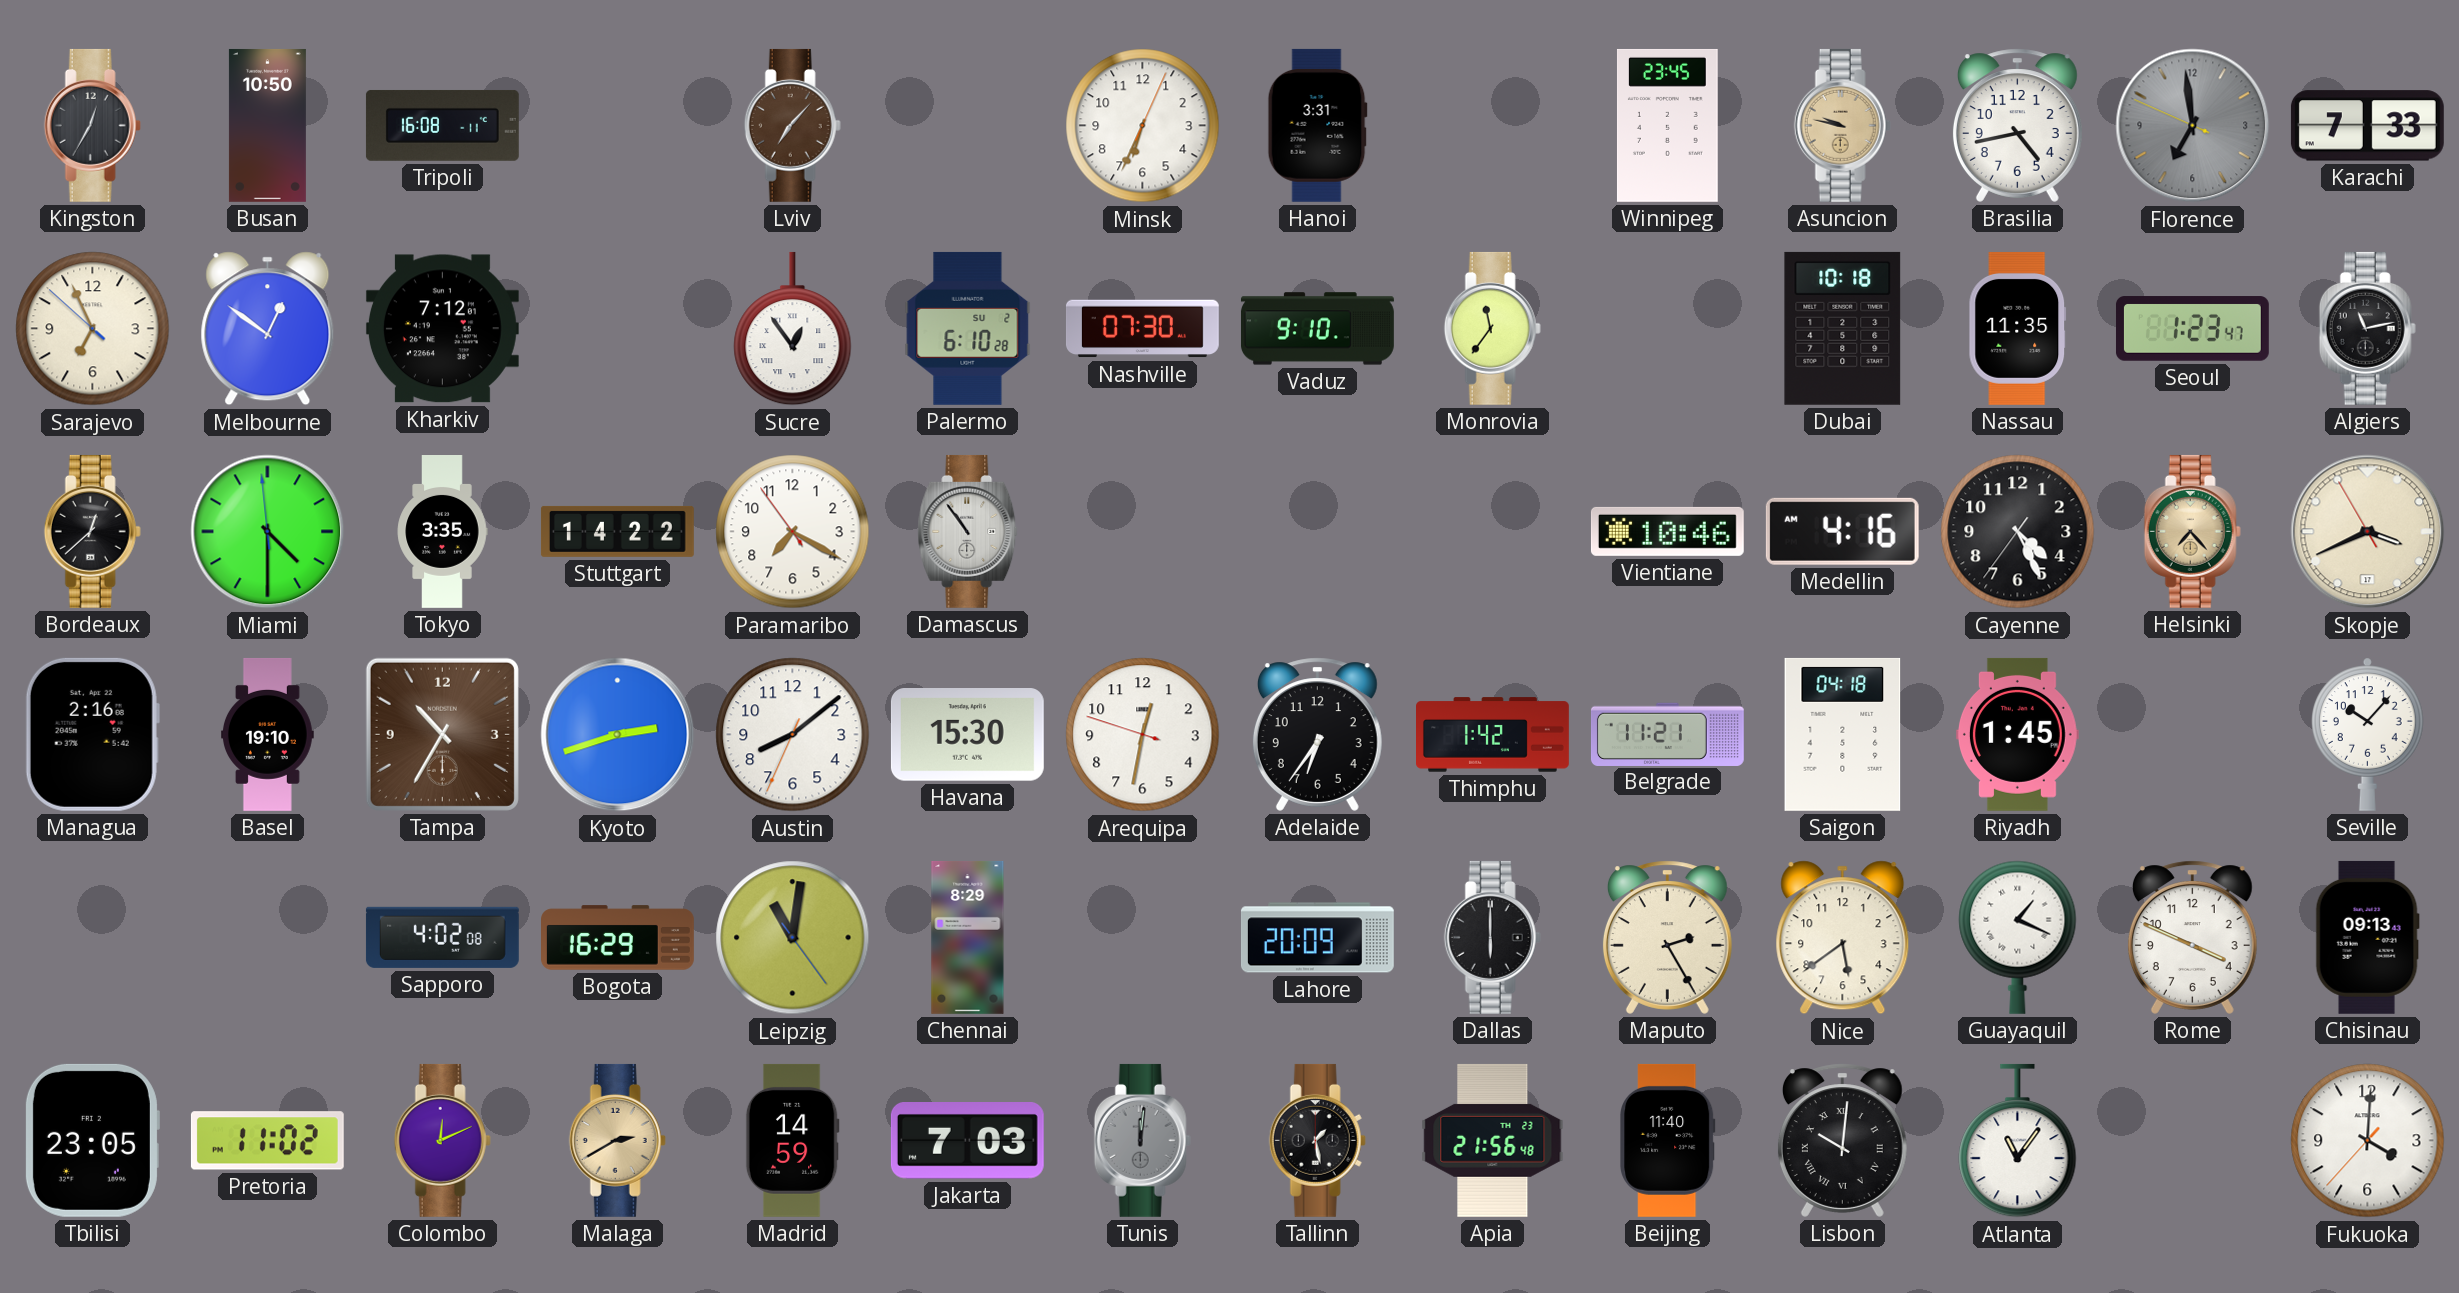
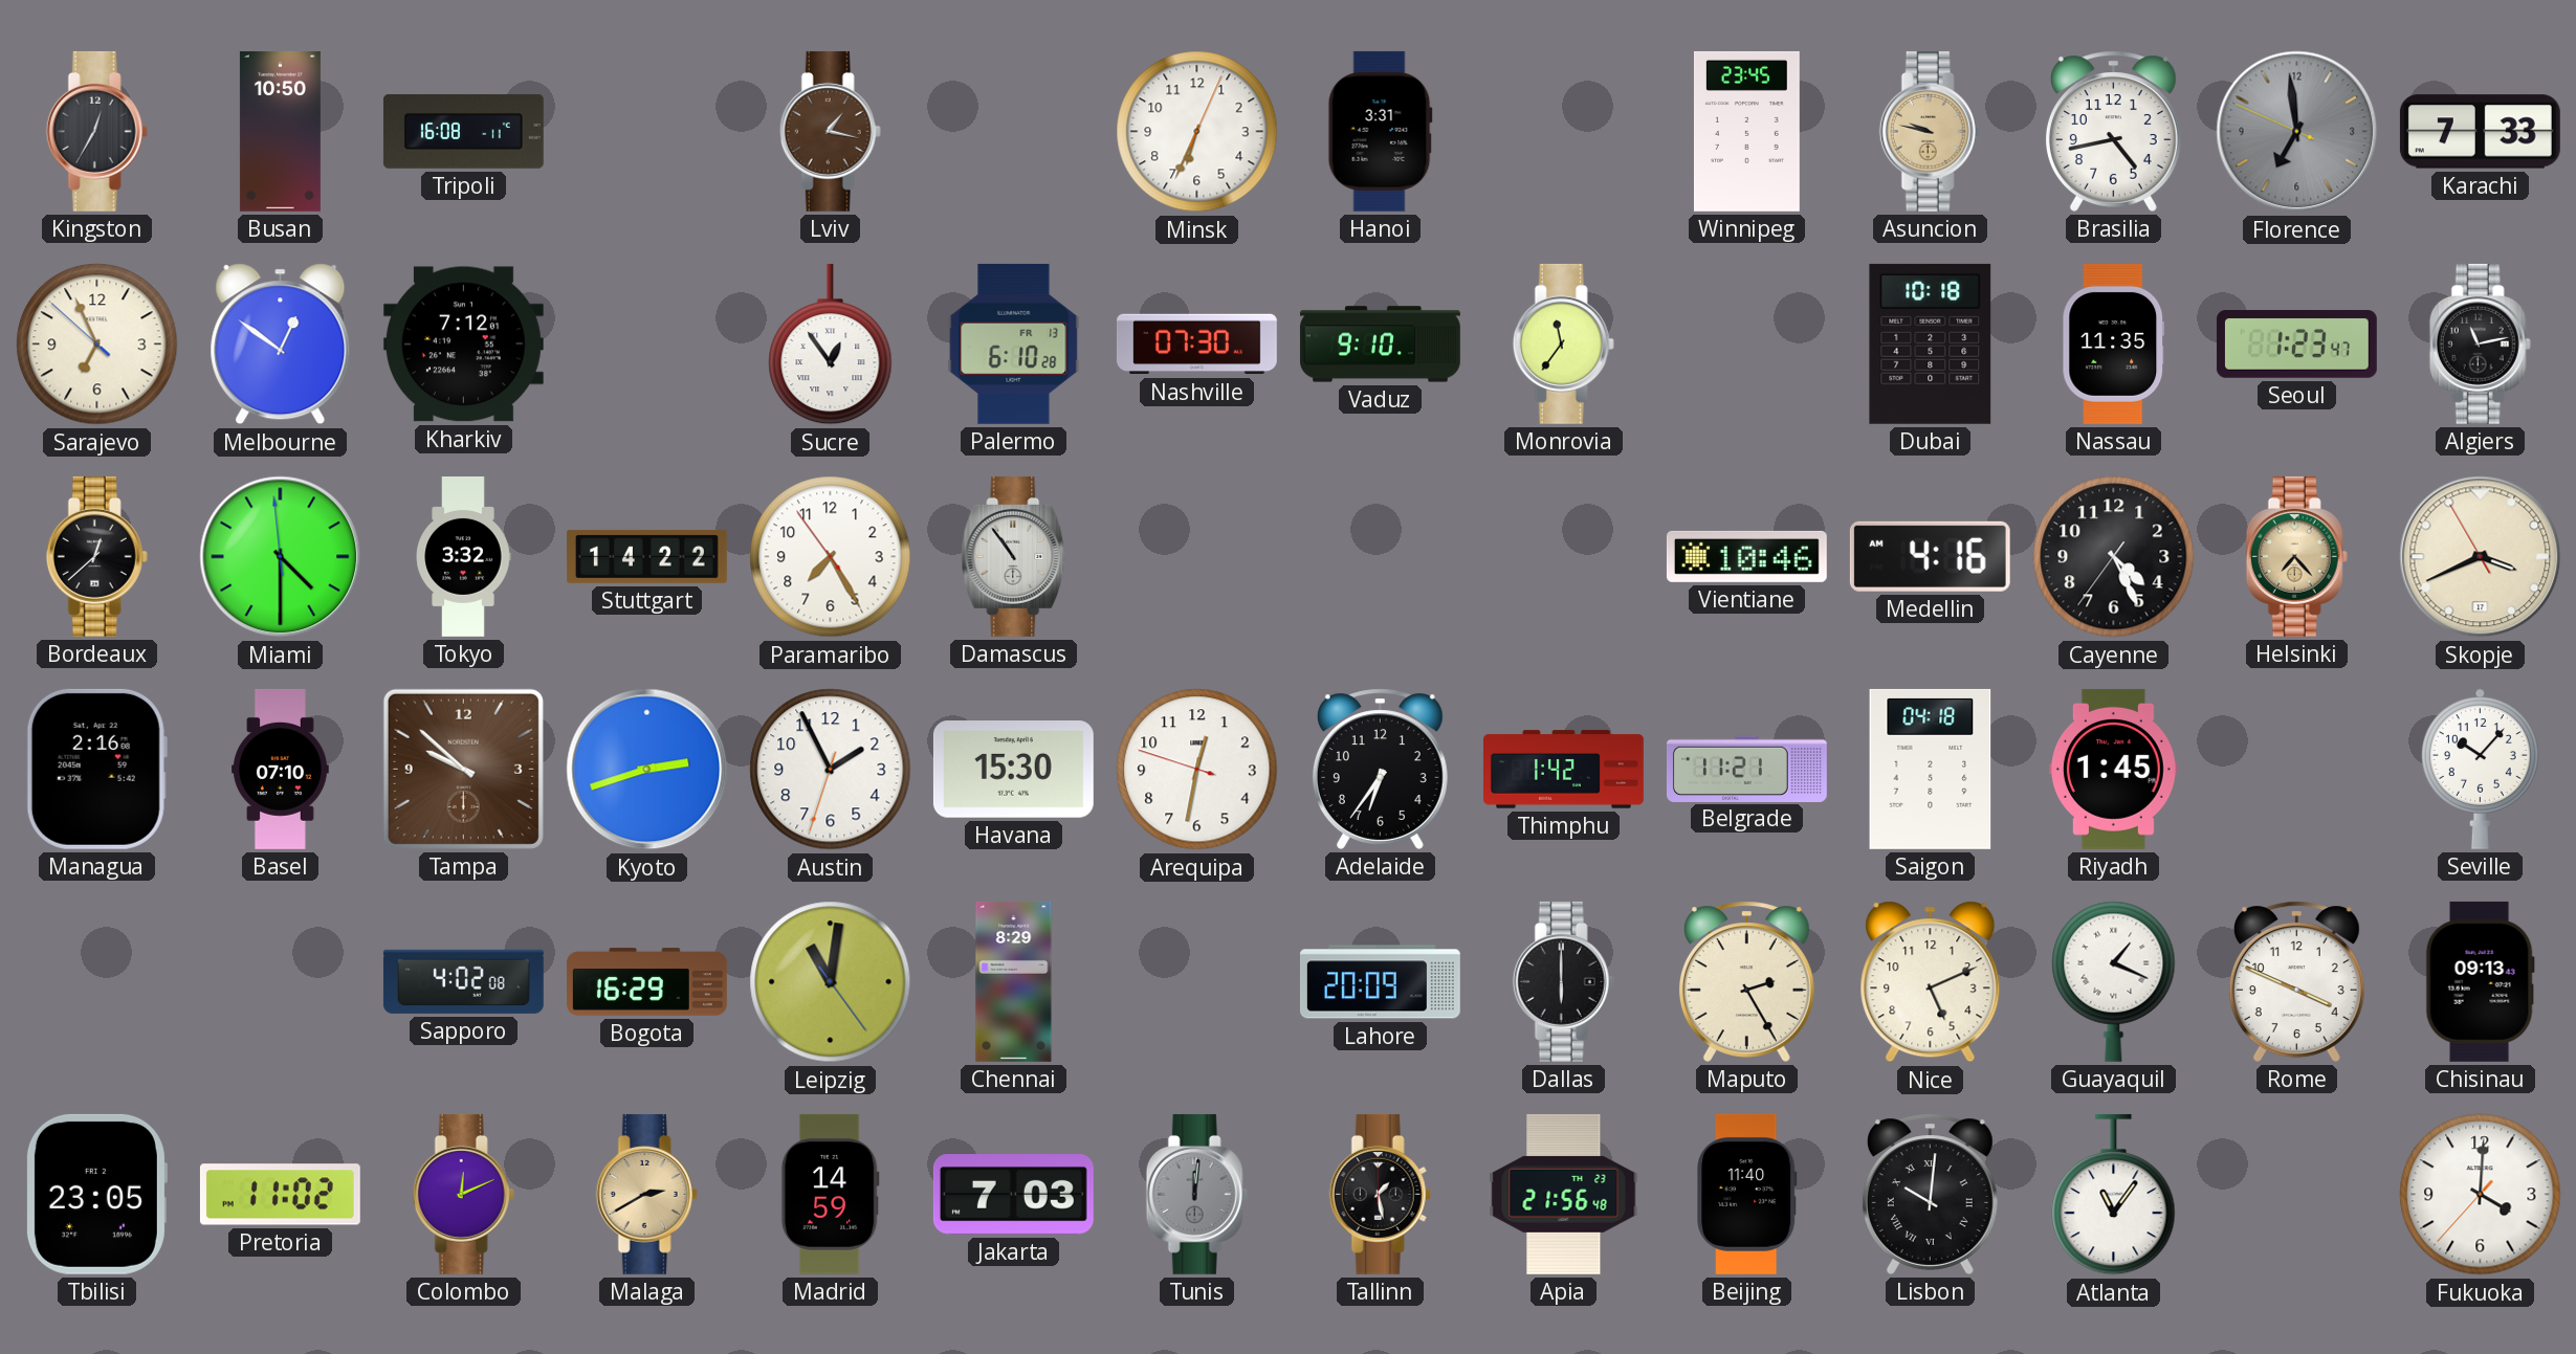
Lviv: 7:07 -> 1:17
Palermo date: SU 2 -> FR 13
Tokyo: 3:35 -> 3:32
Paramaribo: 7:19 -> 7:24
Basel: 19:10 -> 07:10
Tampa: 10:35 -> 9:52
Austin: 8:08 -> 1:55
Nice: 5:39 -> 5:11
